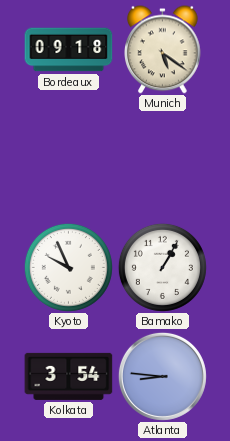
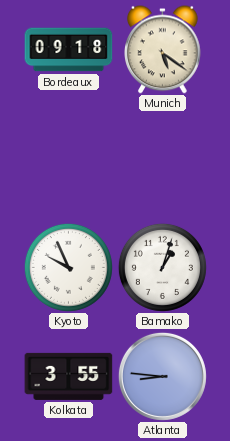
Bamako: 1:05 -> 1:03
Kolkata: 3:54 -> 3:55
